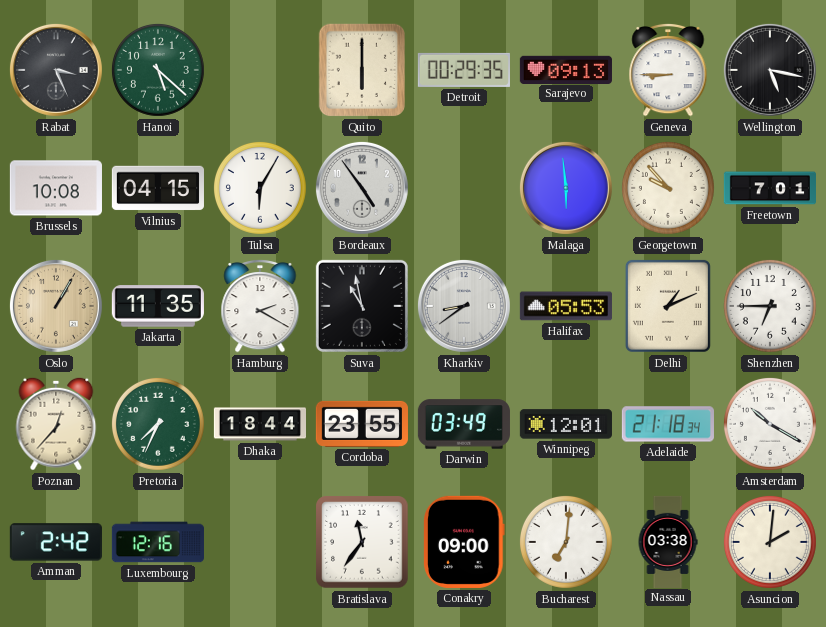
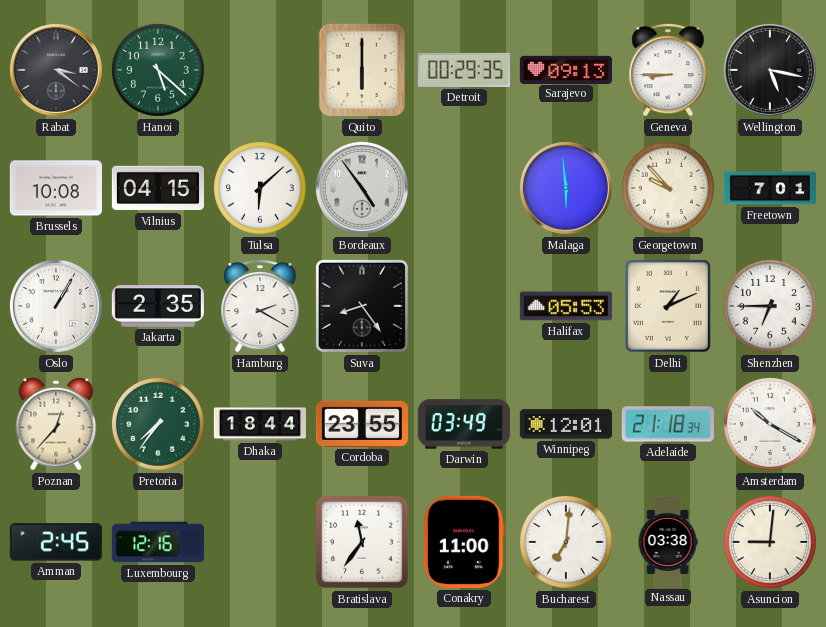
Rabat: 3:26 -> 3:21
Tulsa: 6:05 -> 6:08
Oslo dial: champagne -> white
Jakarta: 11:35 -> 2:35
Suva: 10:58 -> 8:24
Kharkiv: 8:39 -> none
Pretoria: 7:34 -> 7:36
Amman: 2:42 -> 2:45
Conakry: 09:00 -> 11:00
Asuncion: 2:01 -> 9:01
